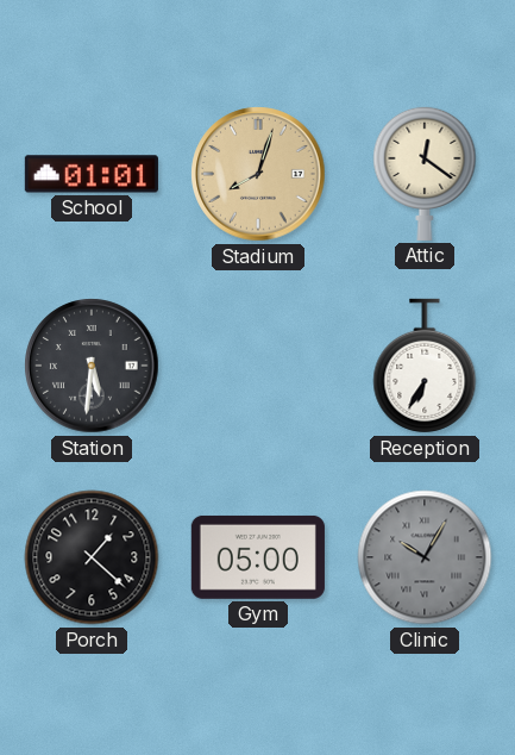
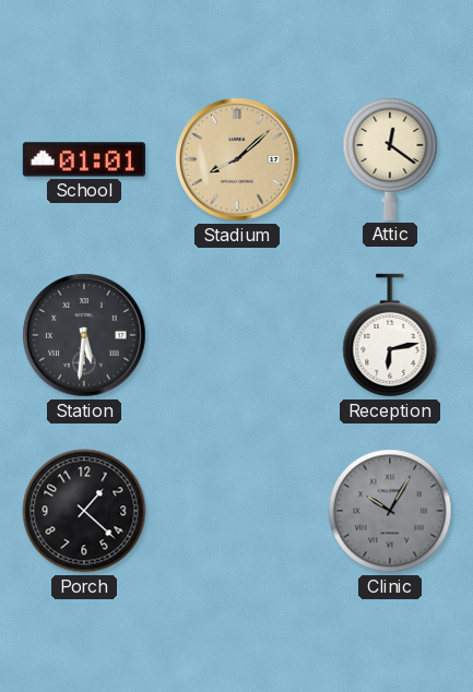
Stadium: 8:03 -> 8:08
Reception: 6:35 -> 6:13
Gym: 05:00 -> none
